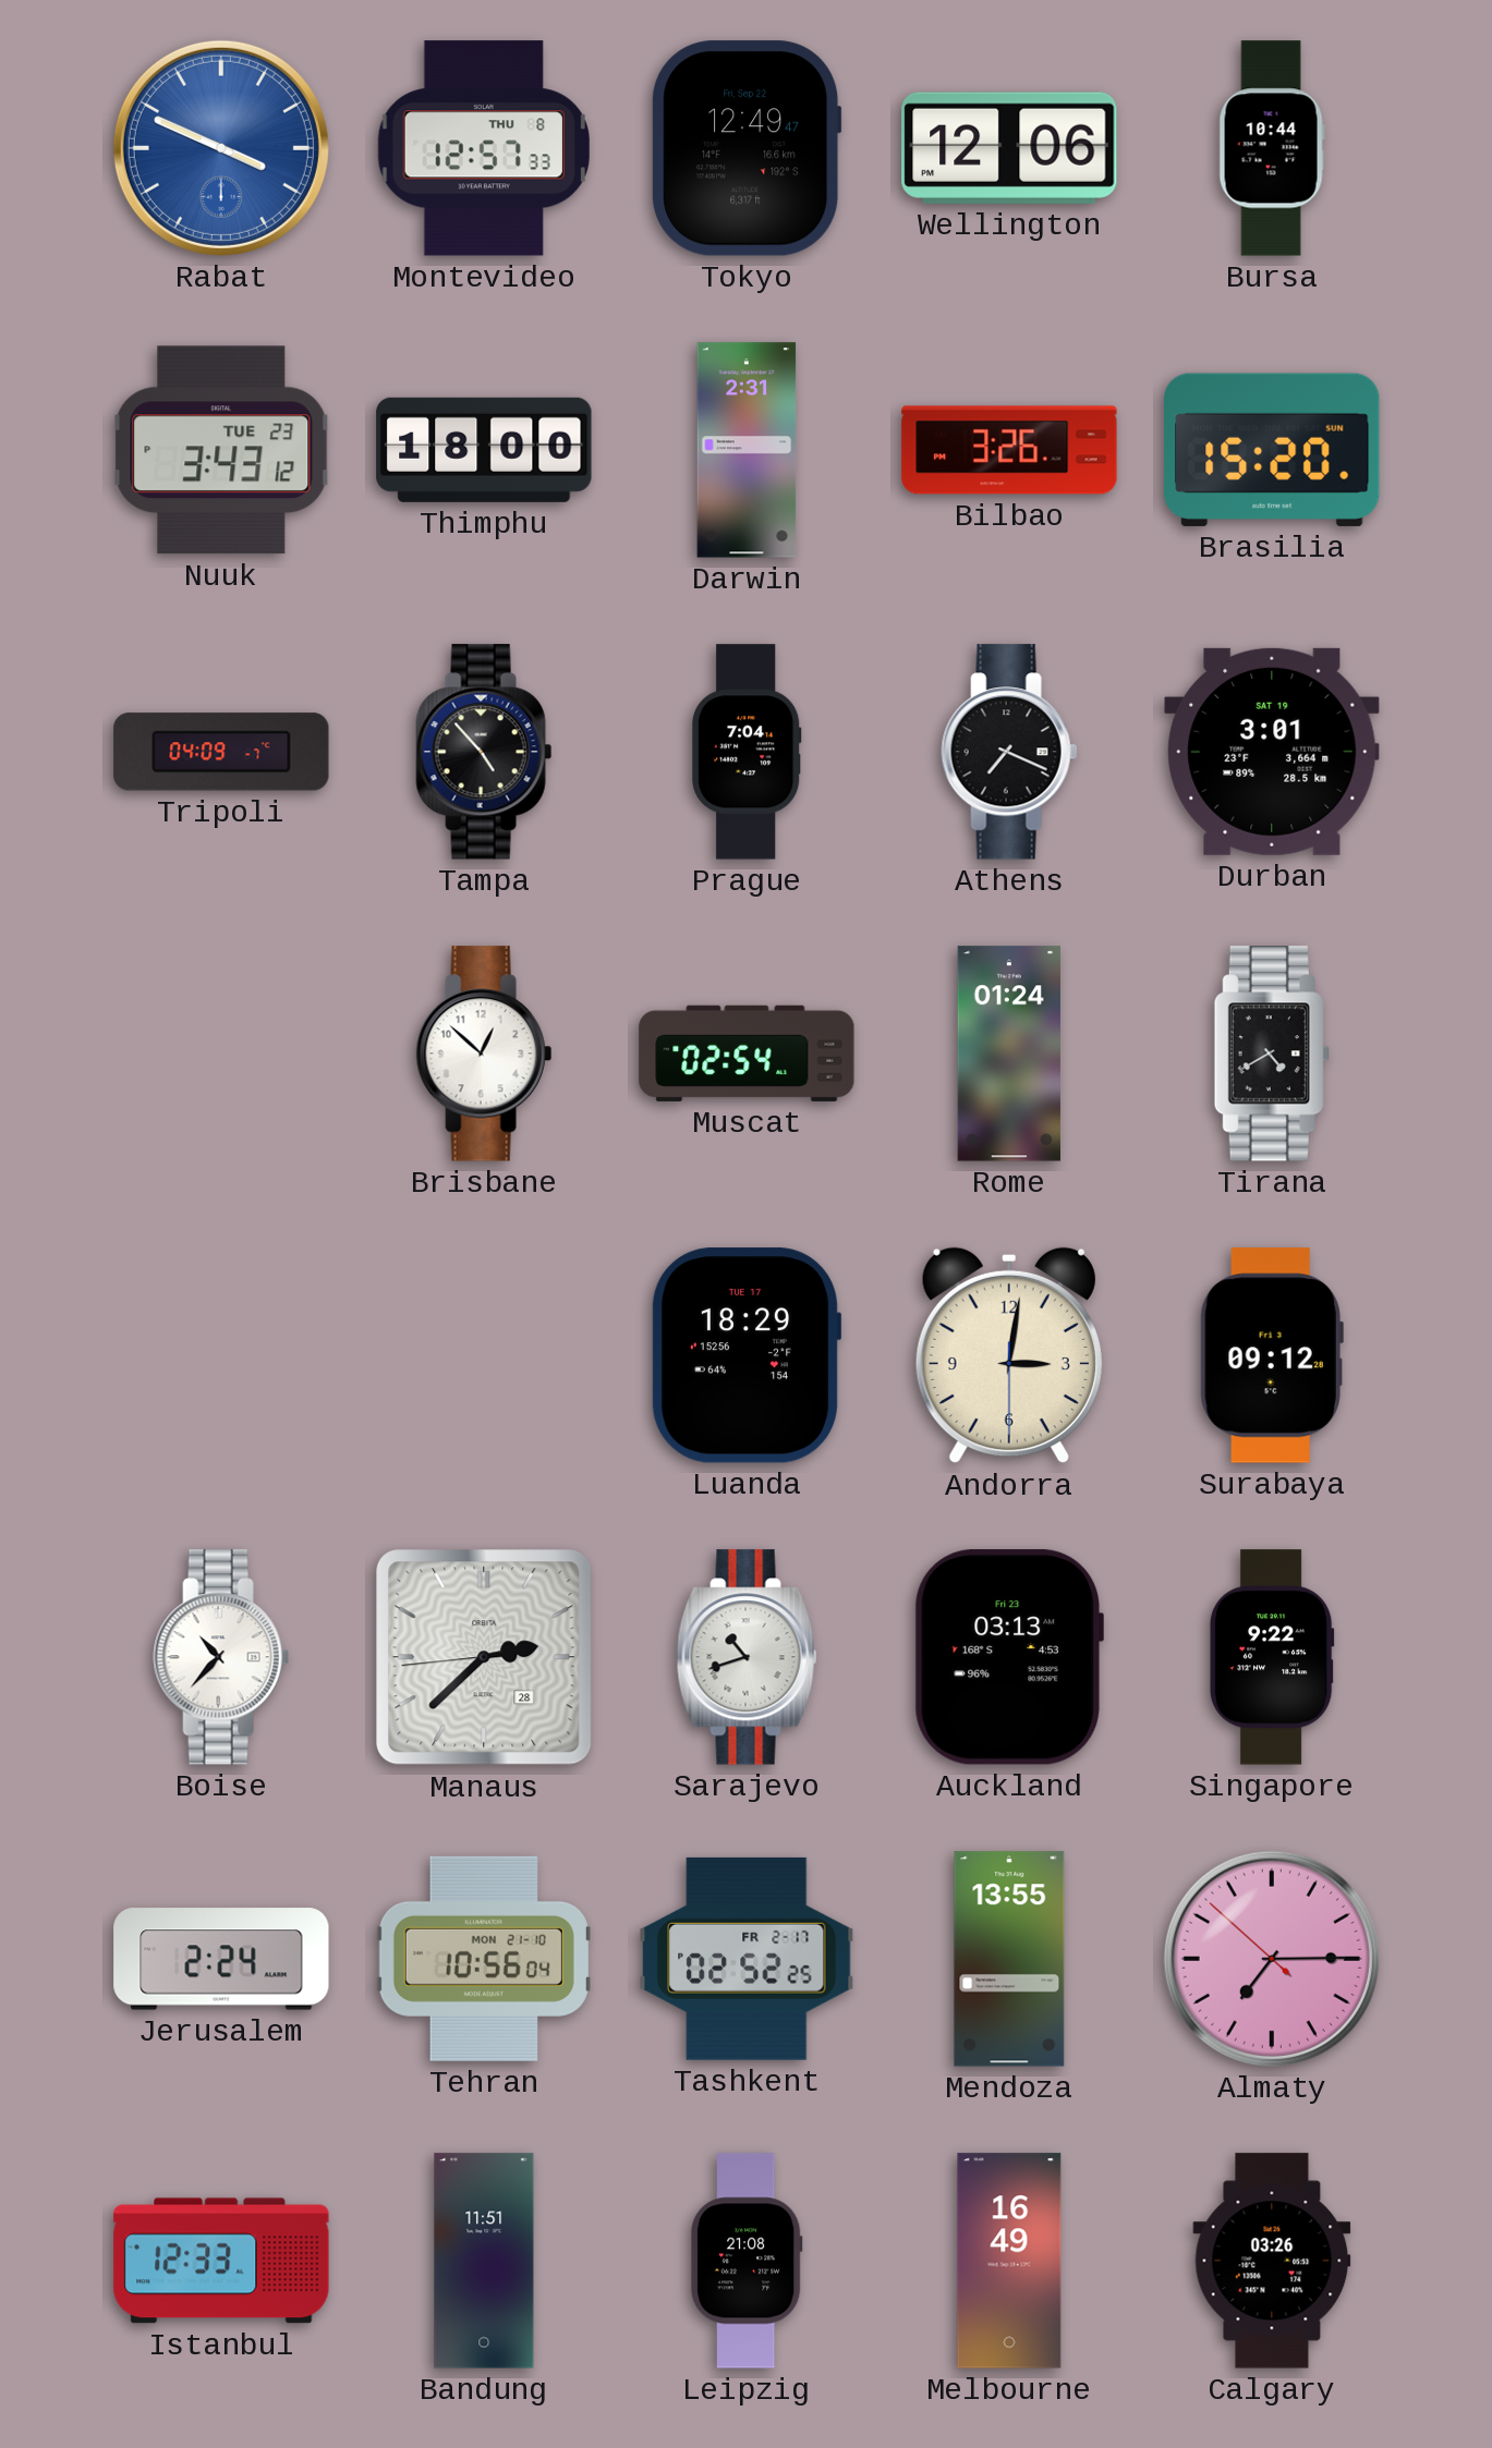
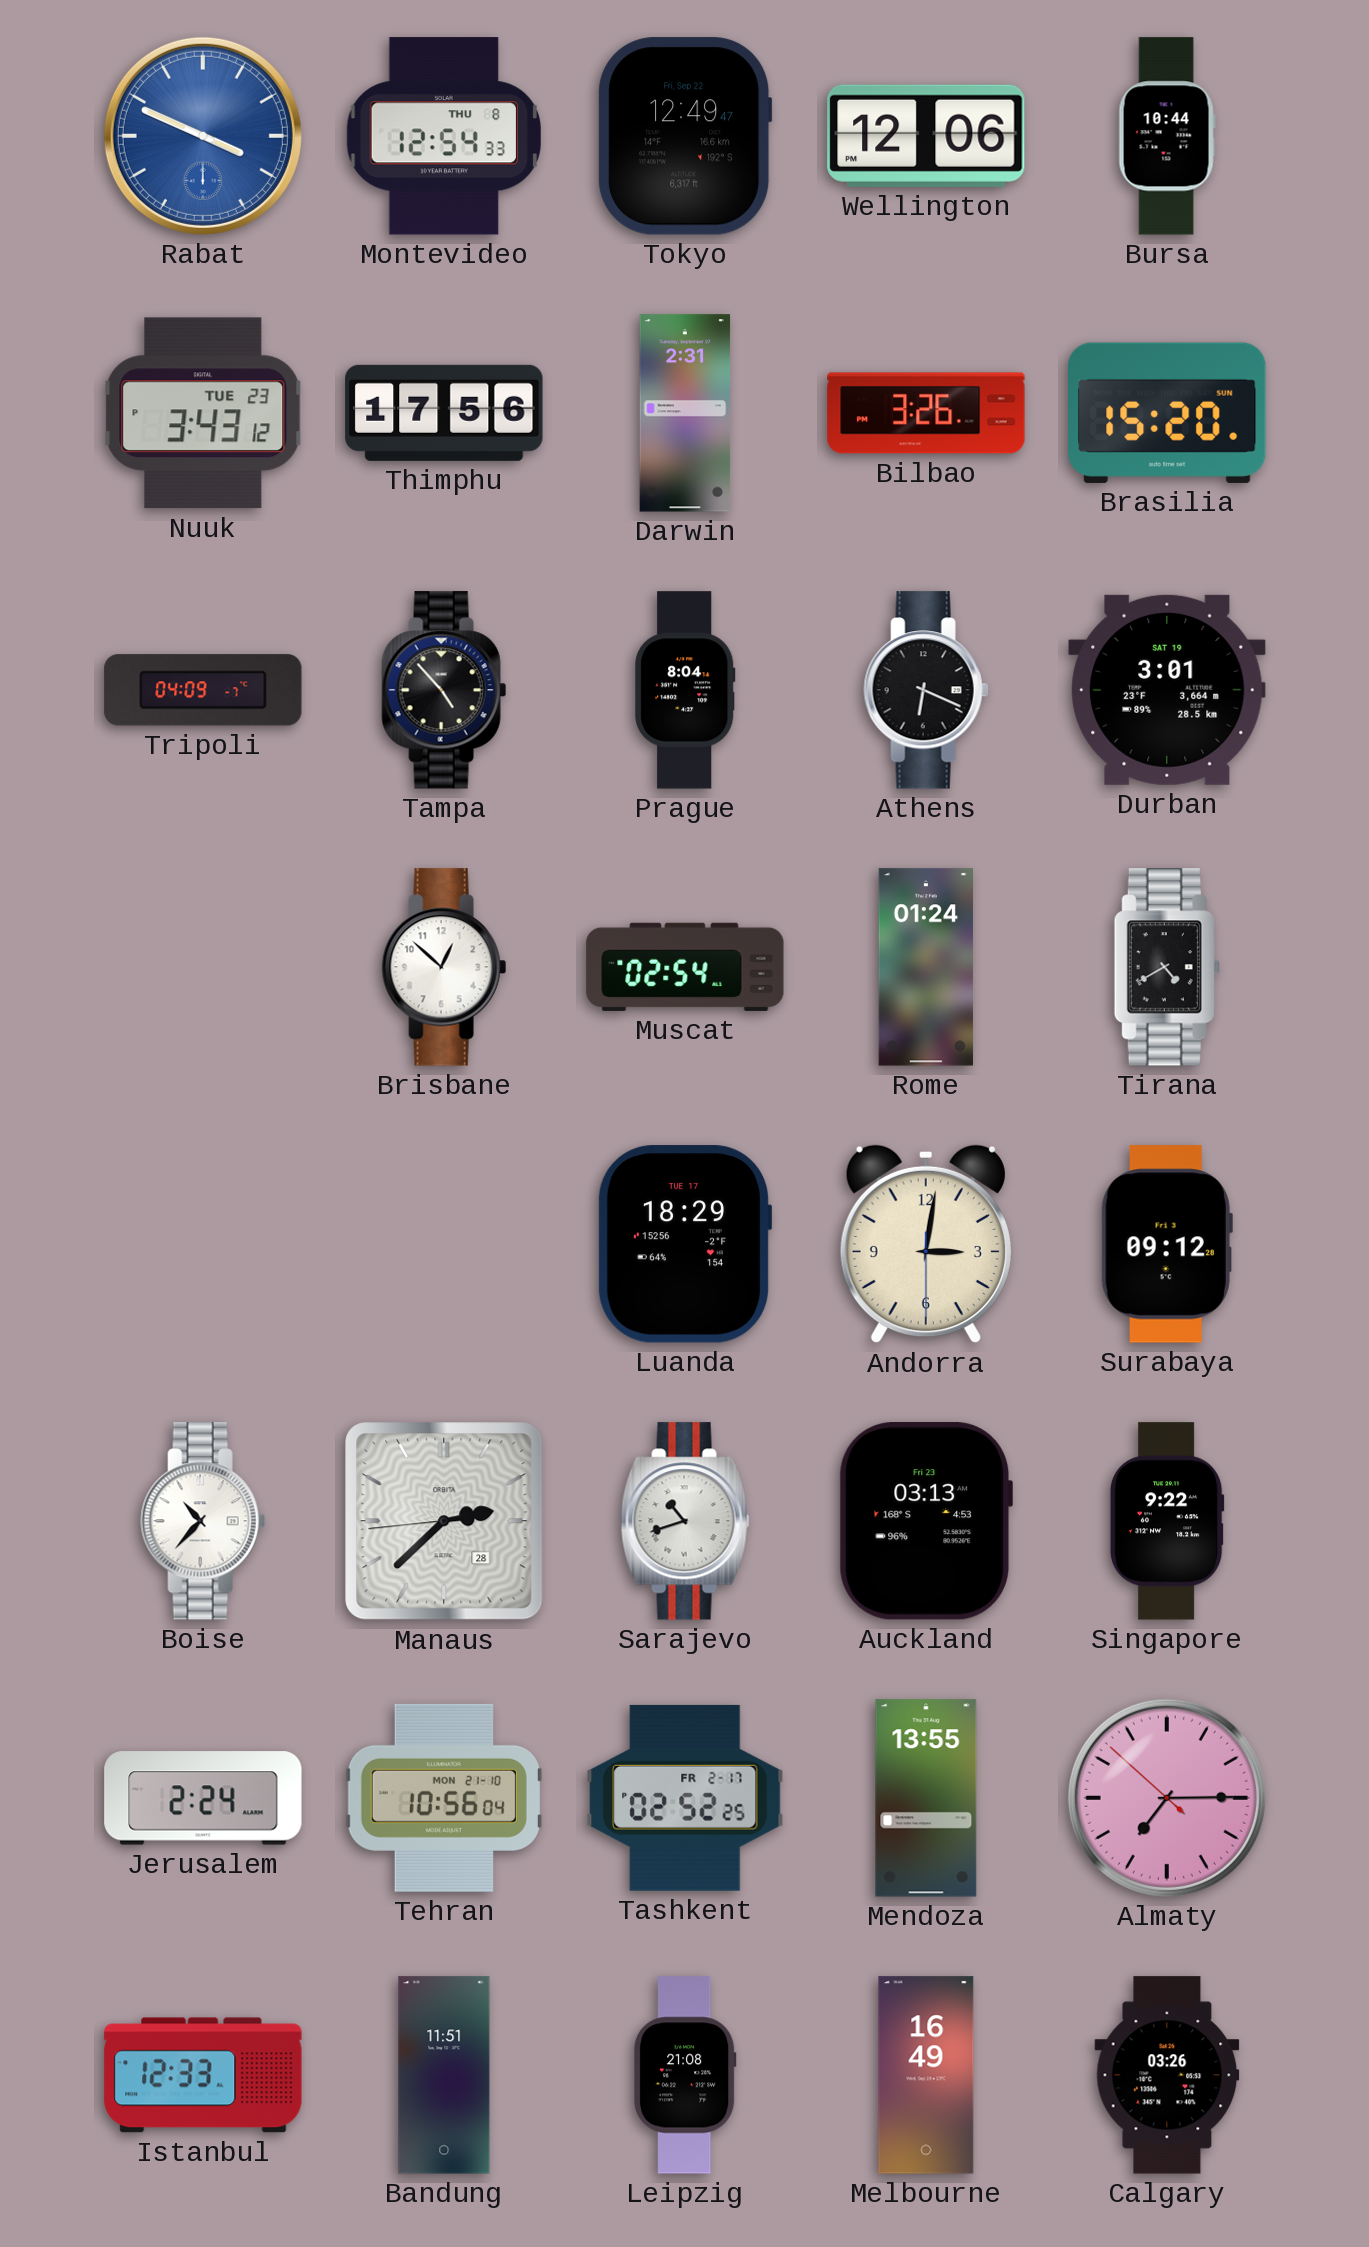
Montevideo: 12:57 -> 12:54
Thimphu: 18:00 -> 17:56
Prague: 7:04 -> 8:04
Athens: 7:19 -> 6:19
